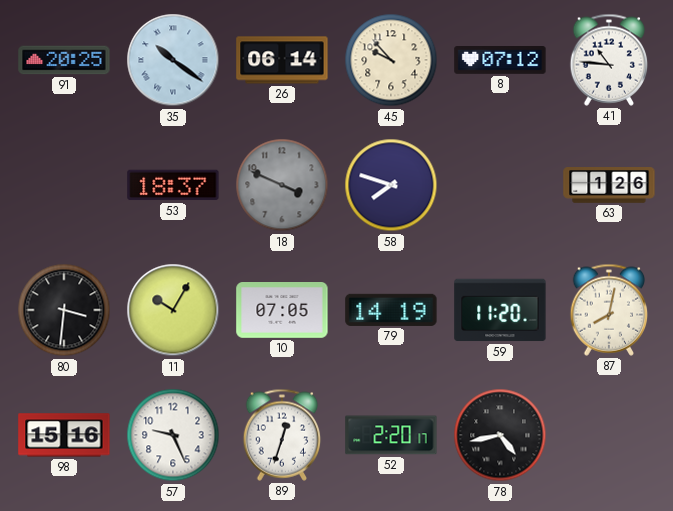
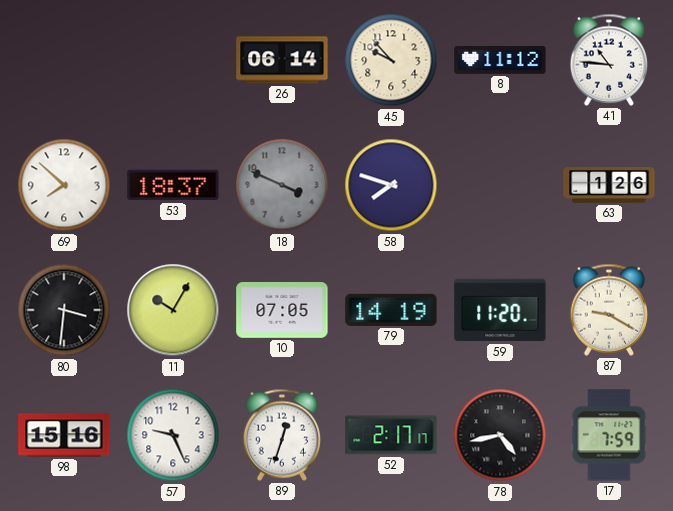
91: 20:25 -> none
35: 10:21 -> none
8: 07:12 -> 11:12
69: none -> 7:52
87: 8:02 -> 9:20
52: 2:20 -> 2:17
17: none -> 7:59
